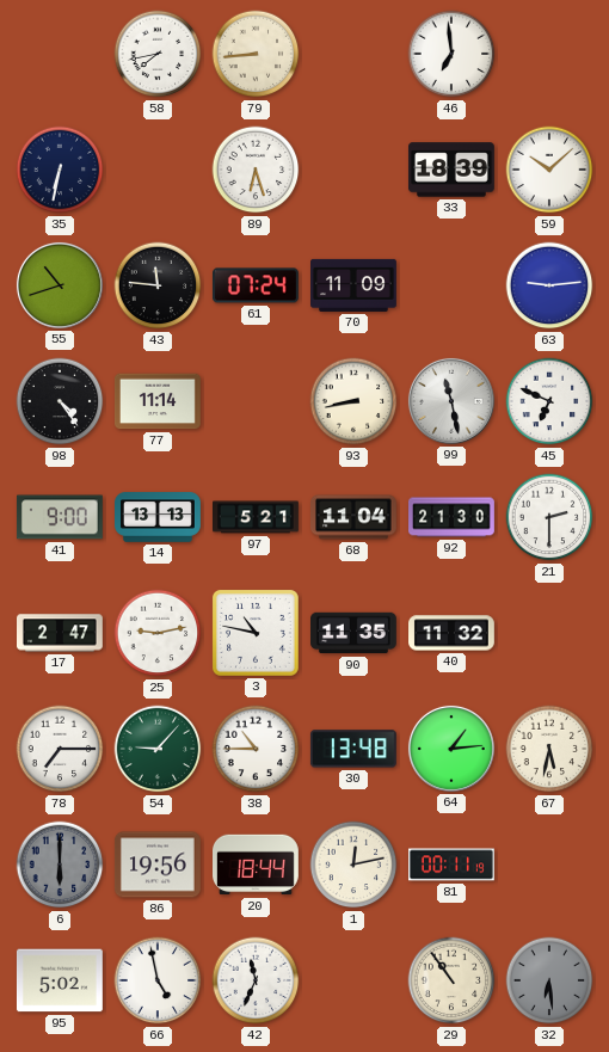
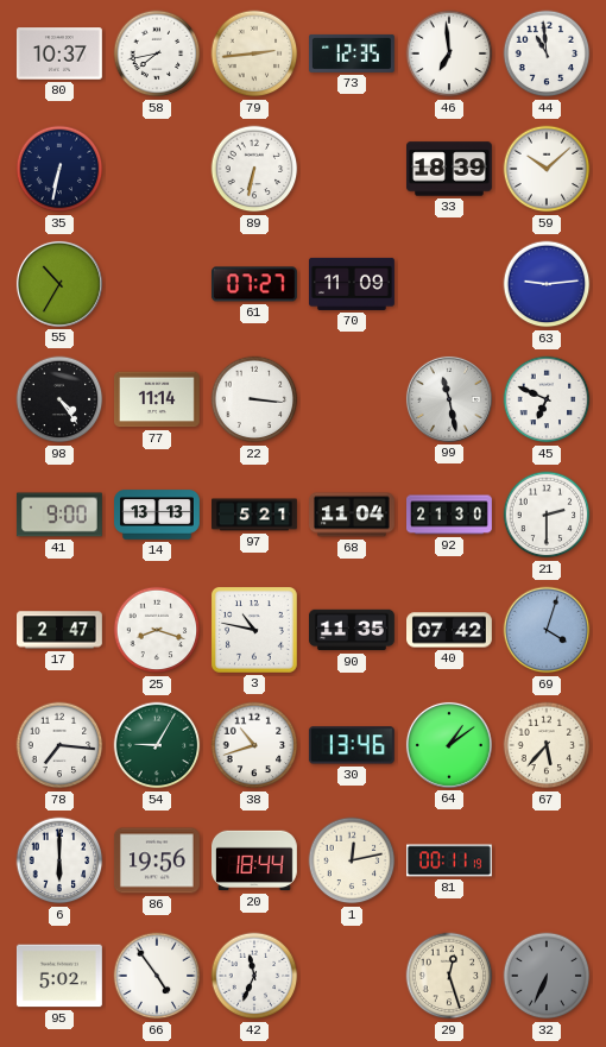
80: none -> 10:37
79: 8:44 -> 2:44
73: none -> 12:35
44: none -> 10:59
89: 6:27 -> 6:32
55: 10:42 -> 10:35
43: 11:46 -> none
61: 07:24 -> 07:27
22: none -> 3:16
93: 8:43 -> none
25: 9:13 -> 8:18
40: 11:32 -> 07:42
69: none -> 4:03
78: 7:15 -> 7:16
54: 9:07 -> 9:05
38: 10:45 -> 10:42
30: 13:48 -> 13:46
64: 1:14 -> 1:09
67: 5:32 -> 5:37
6 dial: grey -> white
66: 4:58 -> 4:54
29: 10:54 -> 12:27
32: 6:29 -> 6:34
